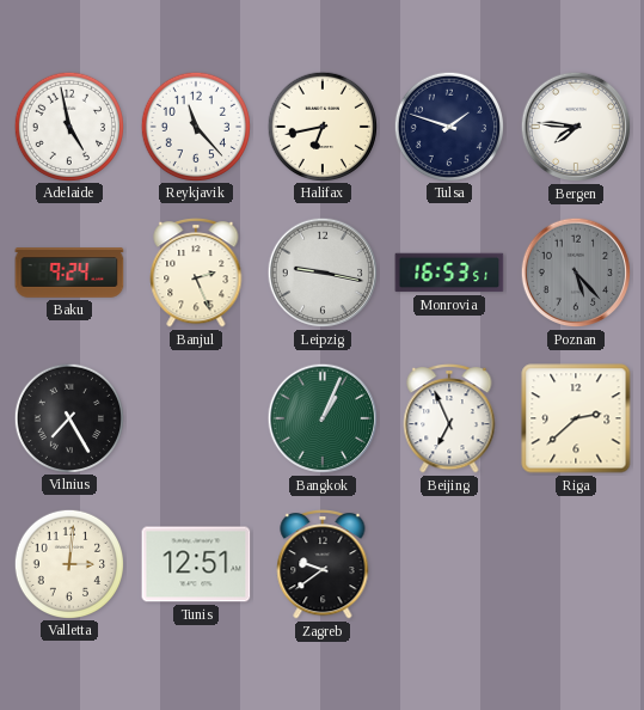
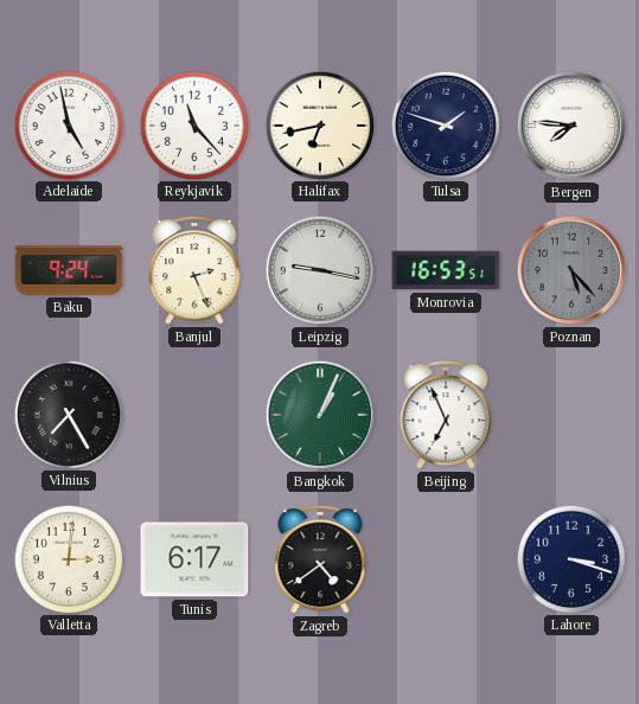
Riga: 2:38 -> none
Tunis: 12:51 -> 6:17
Zagreb: 9:39 -> 4:39
Lahore: none -> 3:18
